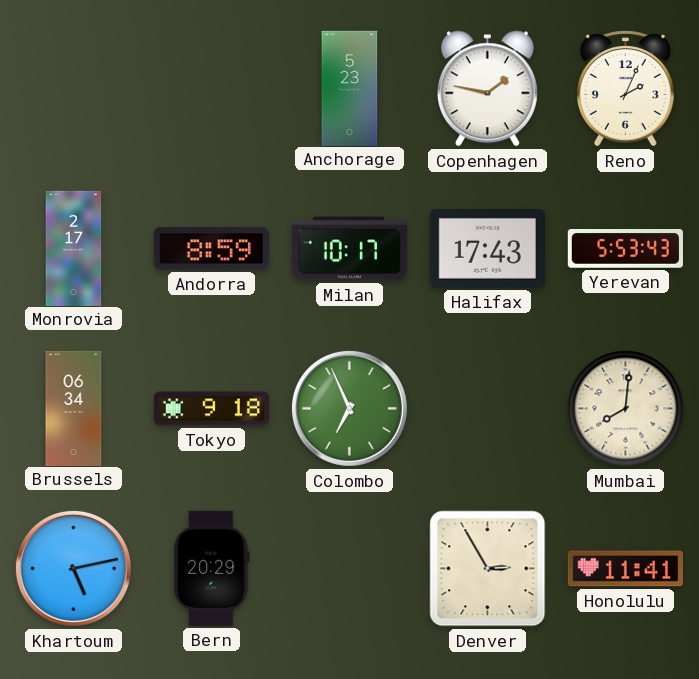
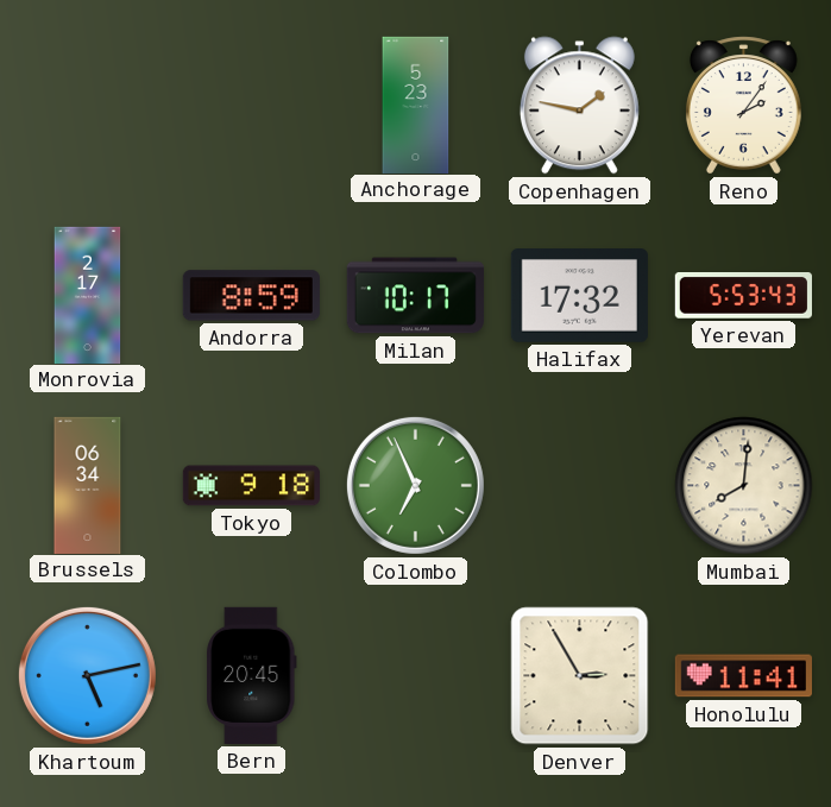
Reno: 2:04 -> 2:06
Halifax: 17:43 -> 17:32
Bern: 20:29 -> 20:45
